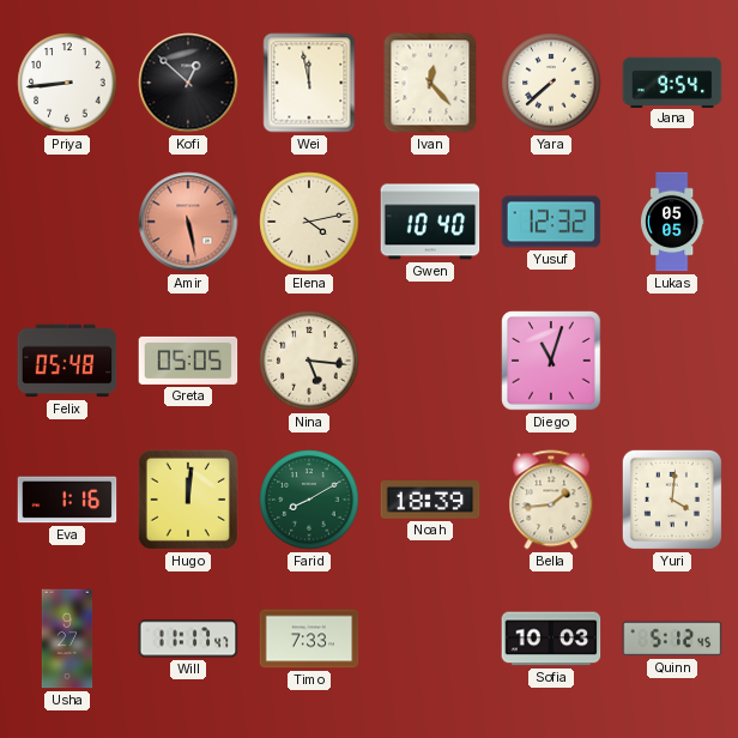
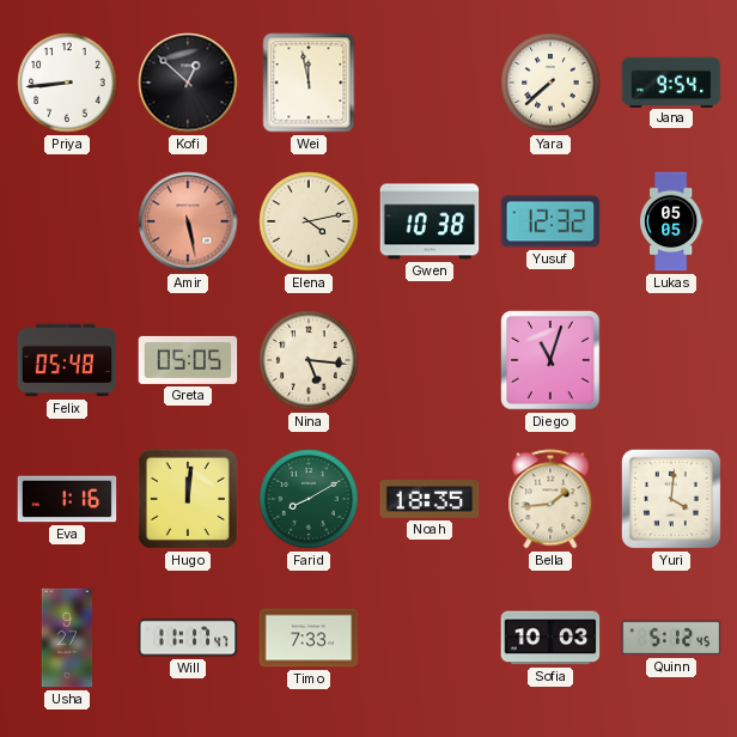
Ivan: 12:23 -> none
Gwen: 10:40 -> 10:38
Noah: 18:39 -> 18:35
